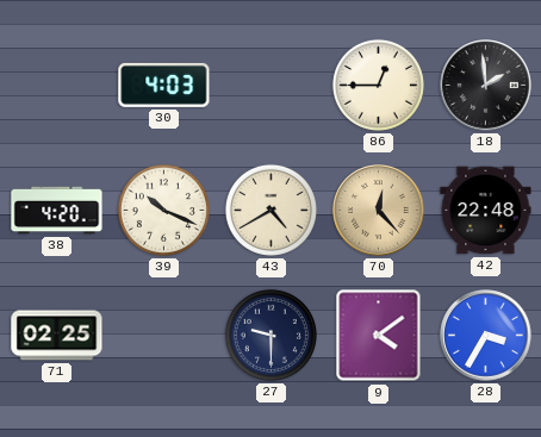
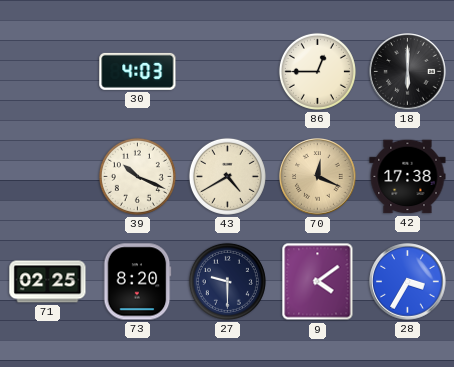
18: 1:59 -> 6:00
38: 4:20 -> none
70: 12:23 -> 12:19
42: 22:48 -> 17:38
73: none -> 8:20
